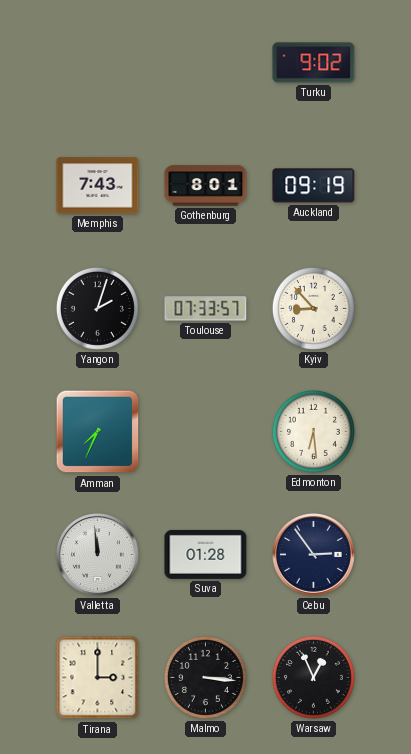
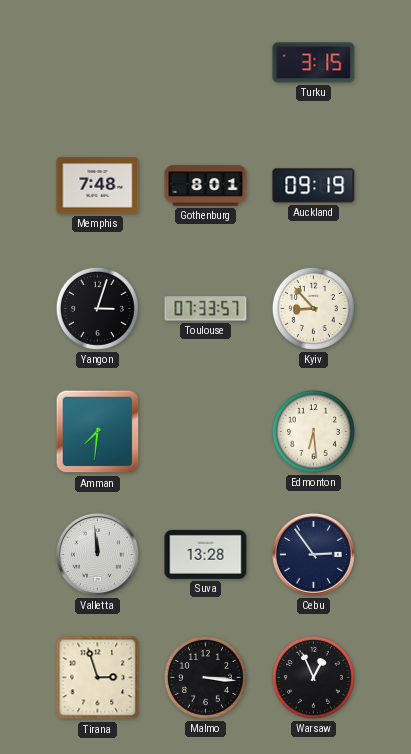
Turku: 9:02 -> 3:15
Memphis: 7:43 -> 7:48
Yangon: 2:03 -> 3:03
Amman: 7:34 -> 7:31
Suva: 01:28 -> 13:28
Tirana: 3:00 -> 2:57
